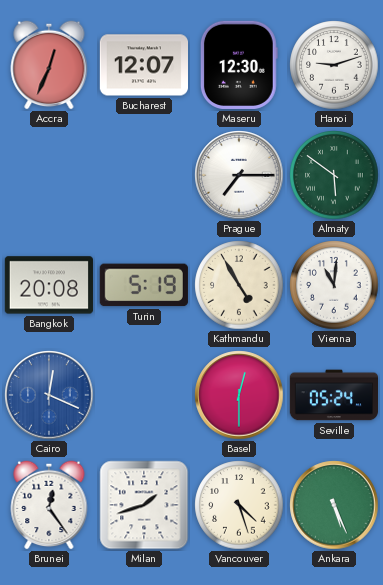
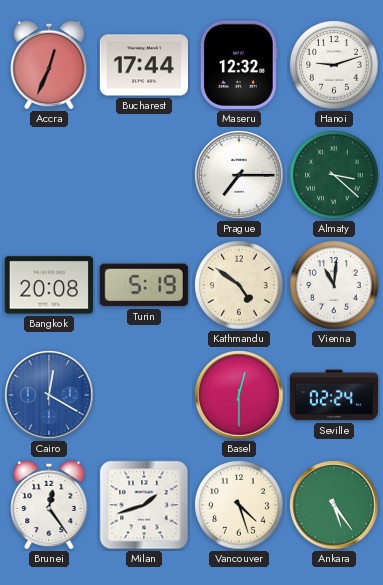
Bucharest: 12:07 -> 17:44
Maseru: 12:30 -> 12:32
Almaty: 5:51 -> 3:22
Kathmandu: 4:55 -> 4:51
Cairo: 12:19 -> 12:20
Seville: 05:24 -> 02:24
Ankara: 5:26 -> 5:24
